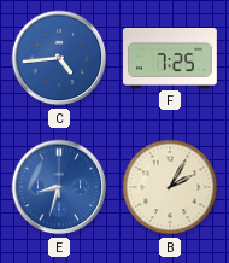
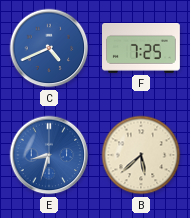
C: 4:44 -> 4:41
B: 2:05 -> 5:38
